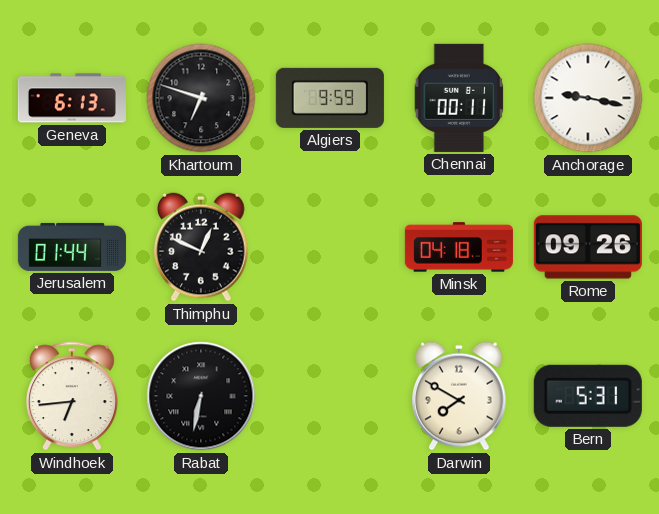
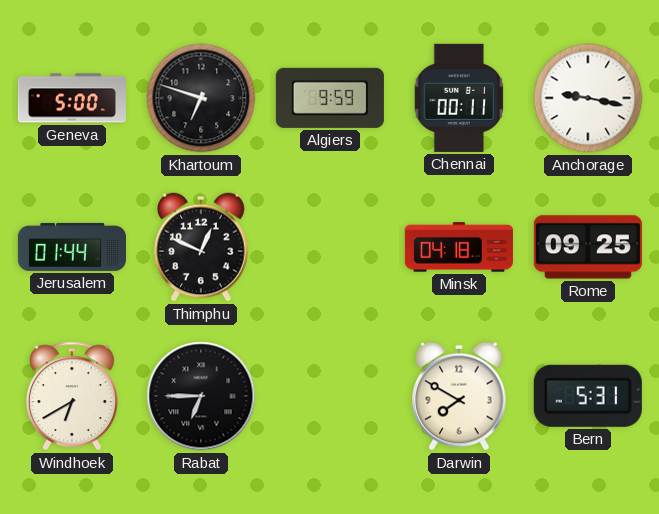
Geneva: 6:13 -> 5:00
Rome: 09:26 -> 09:25
Windhoek: 6:44 -> 6:40
Rabat: 6:32 -> 6:45
